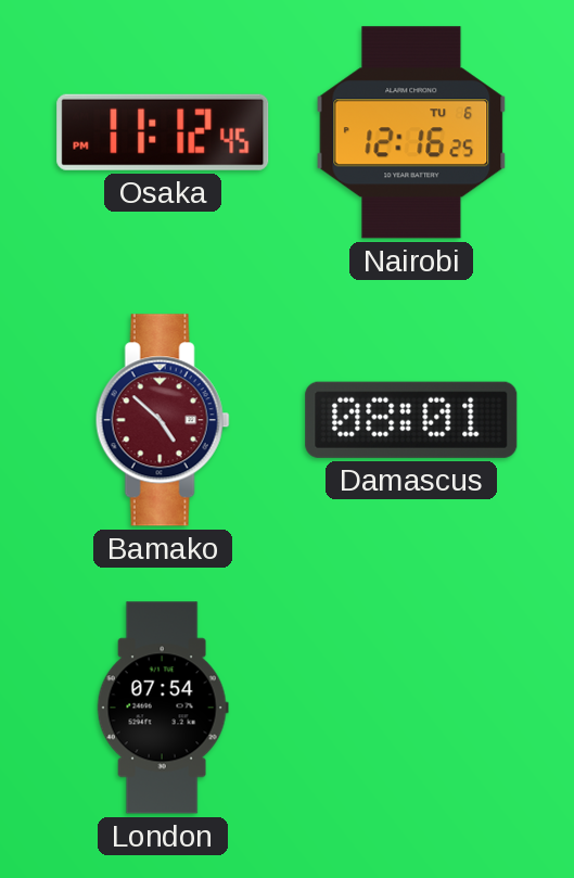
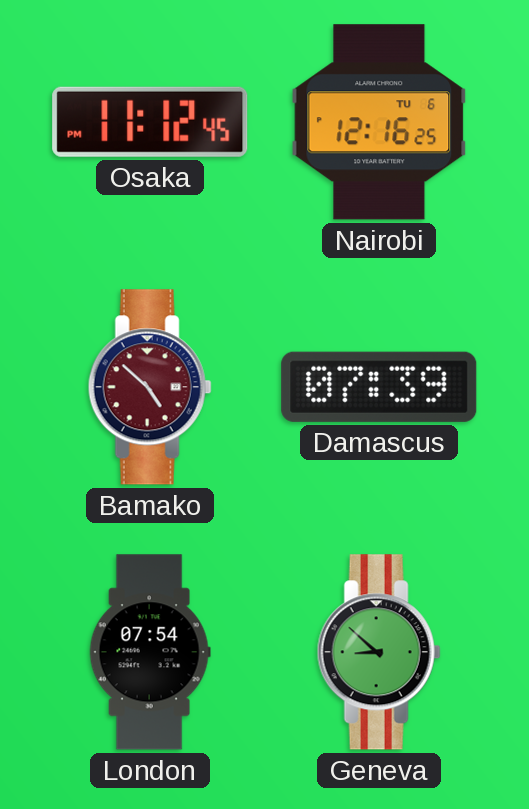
Damascus: 08:01 -> 07:39
Geneva: none -> 8:52
